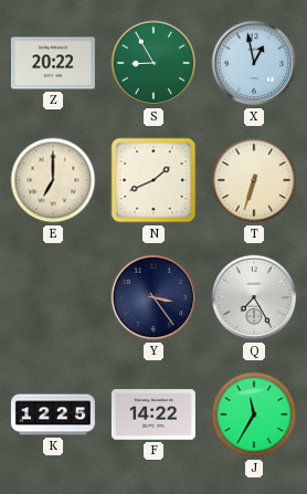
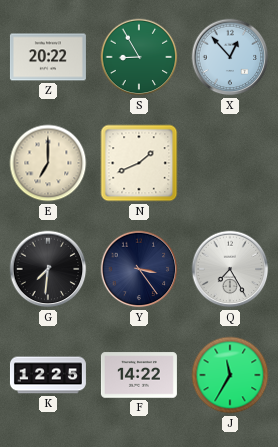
X: 12:58 -> 12:53
T: 6:33 -> none
G: none -> 7:31
